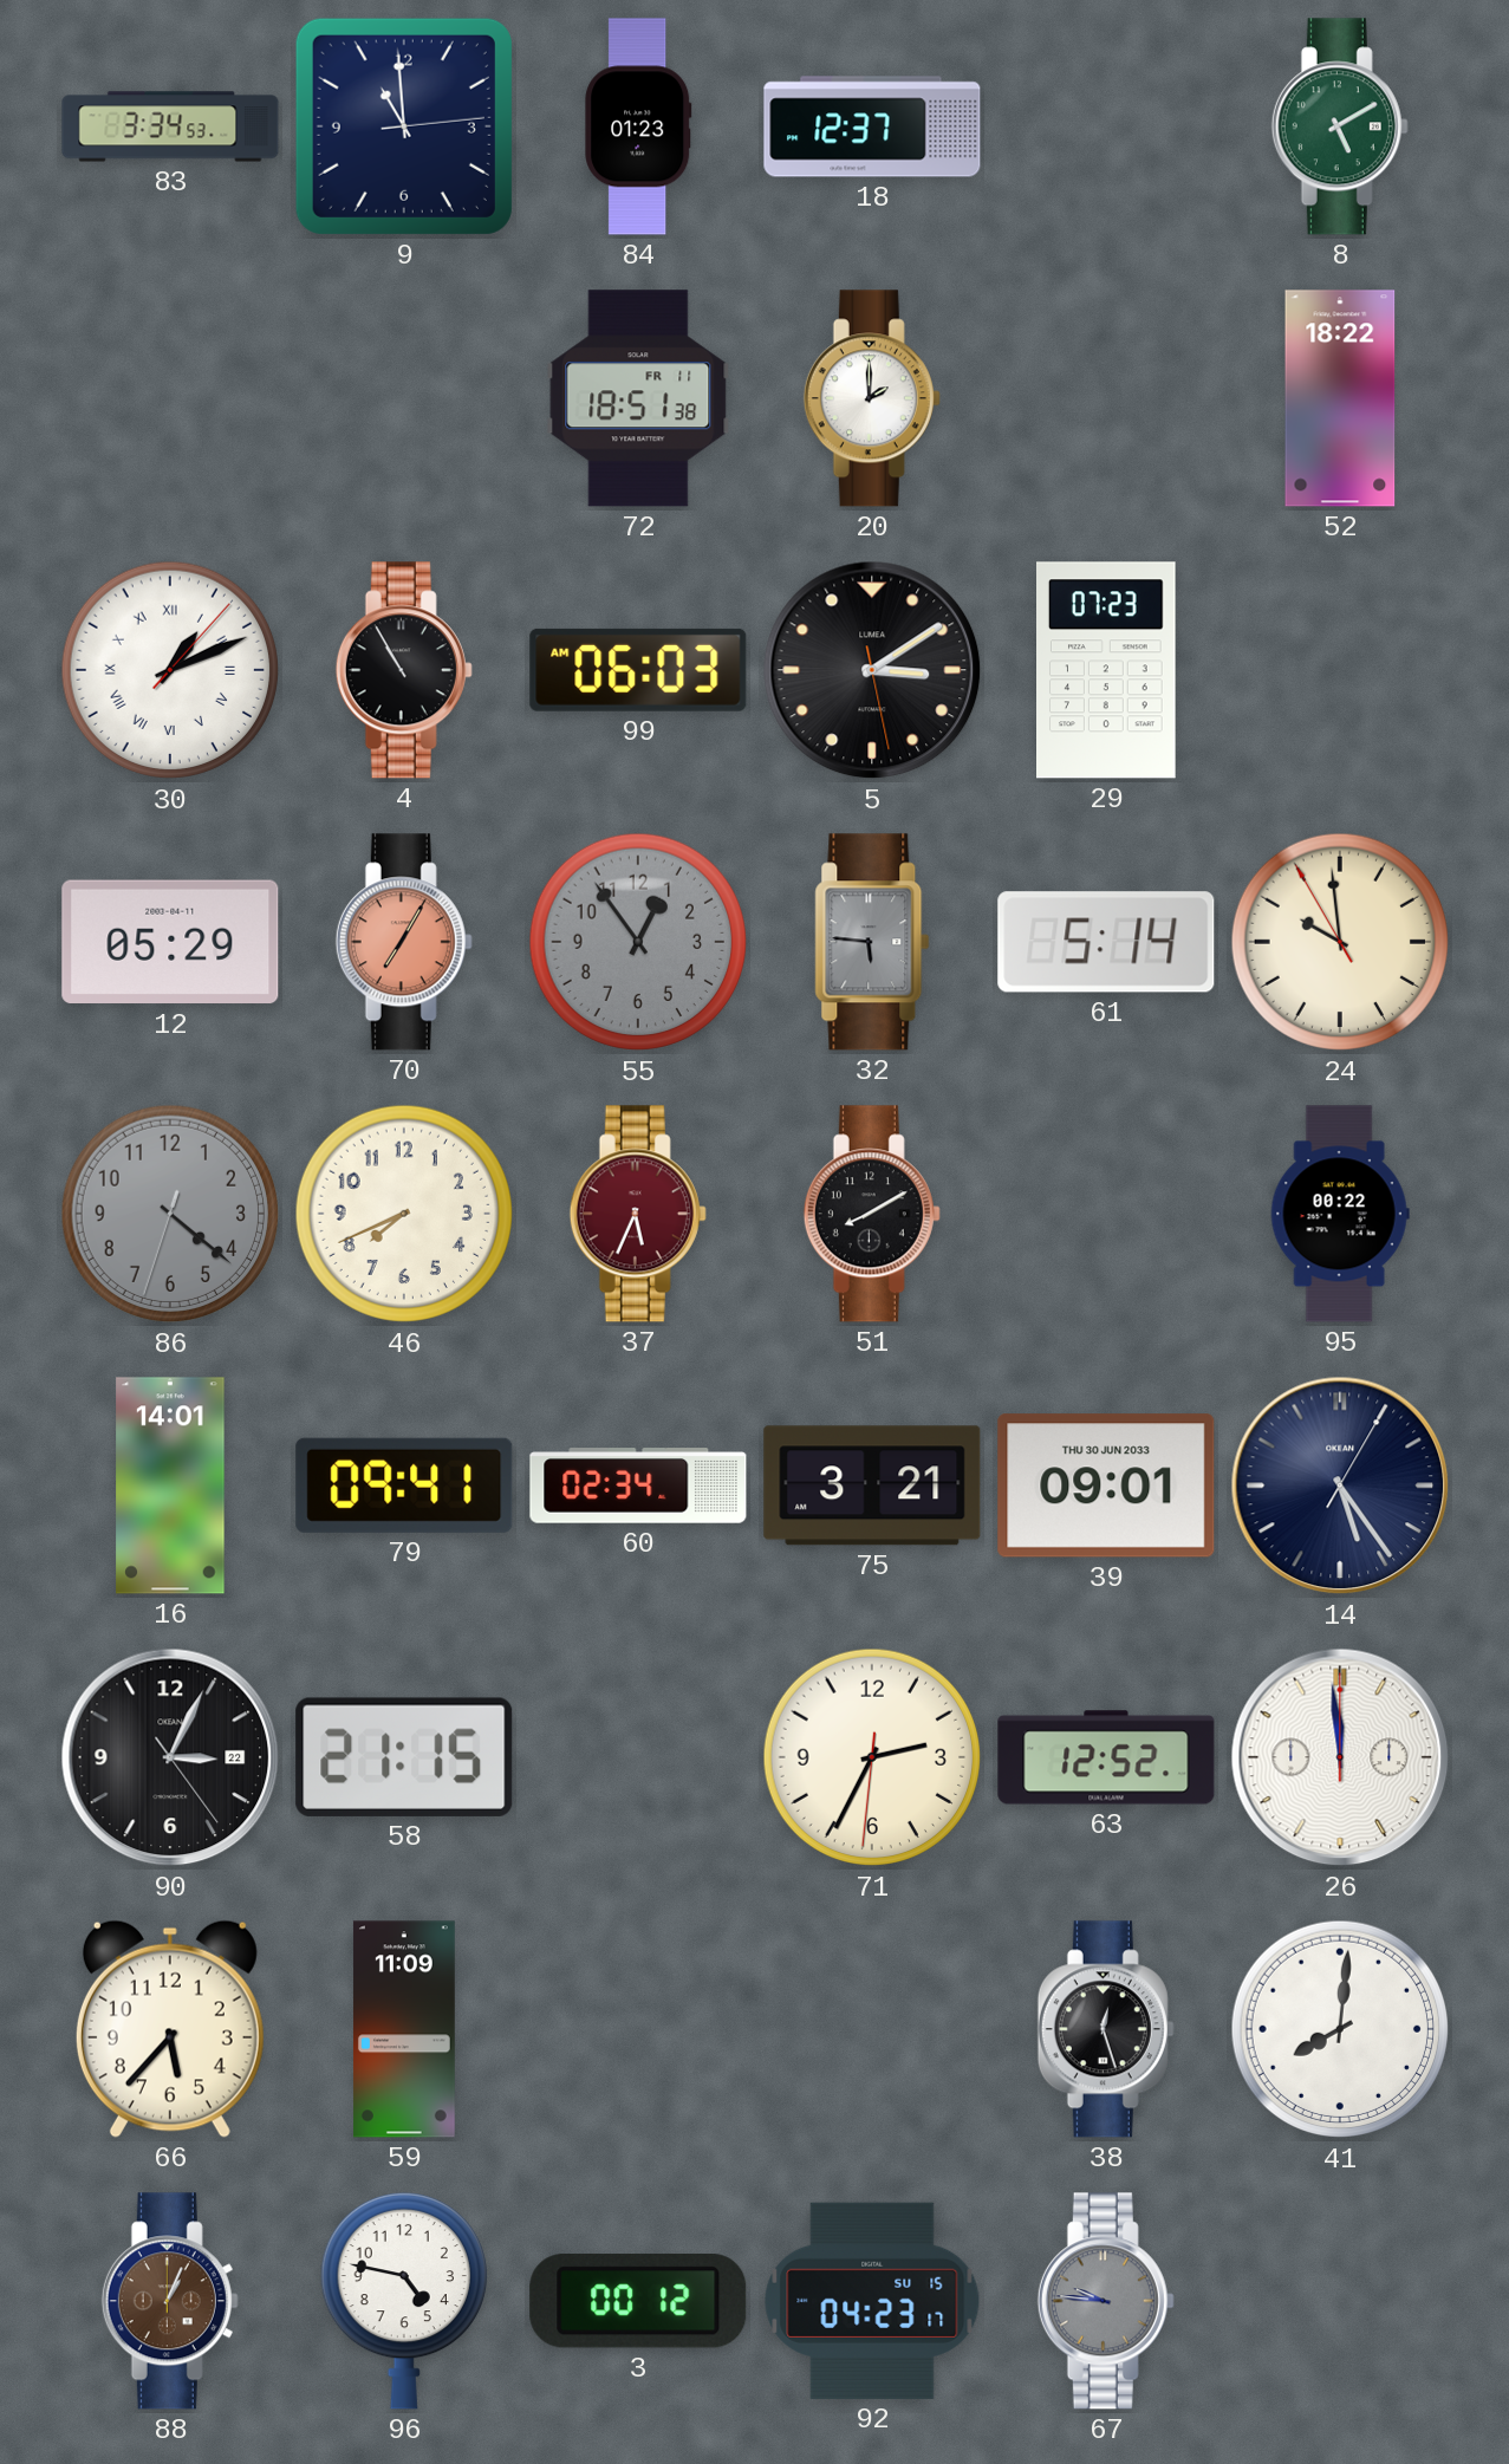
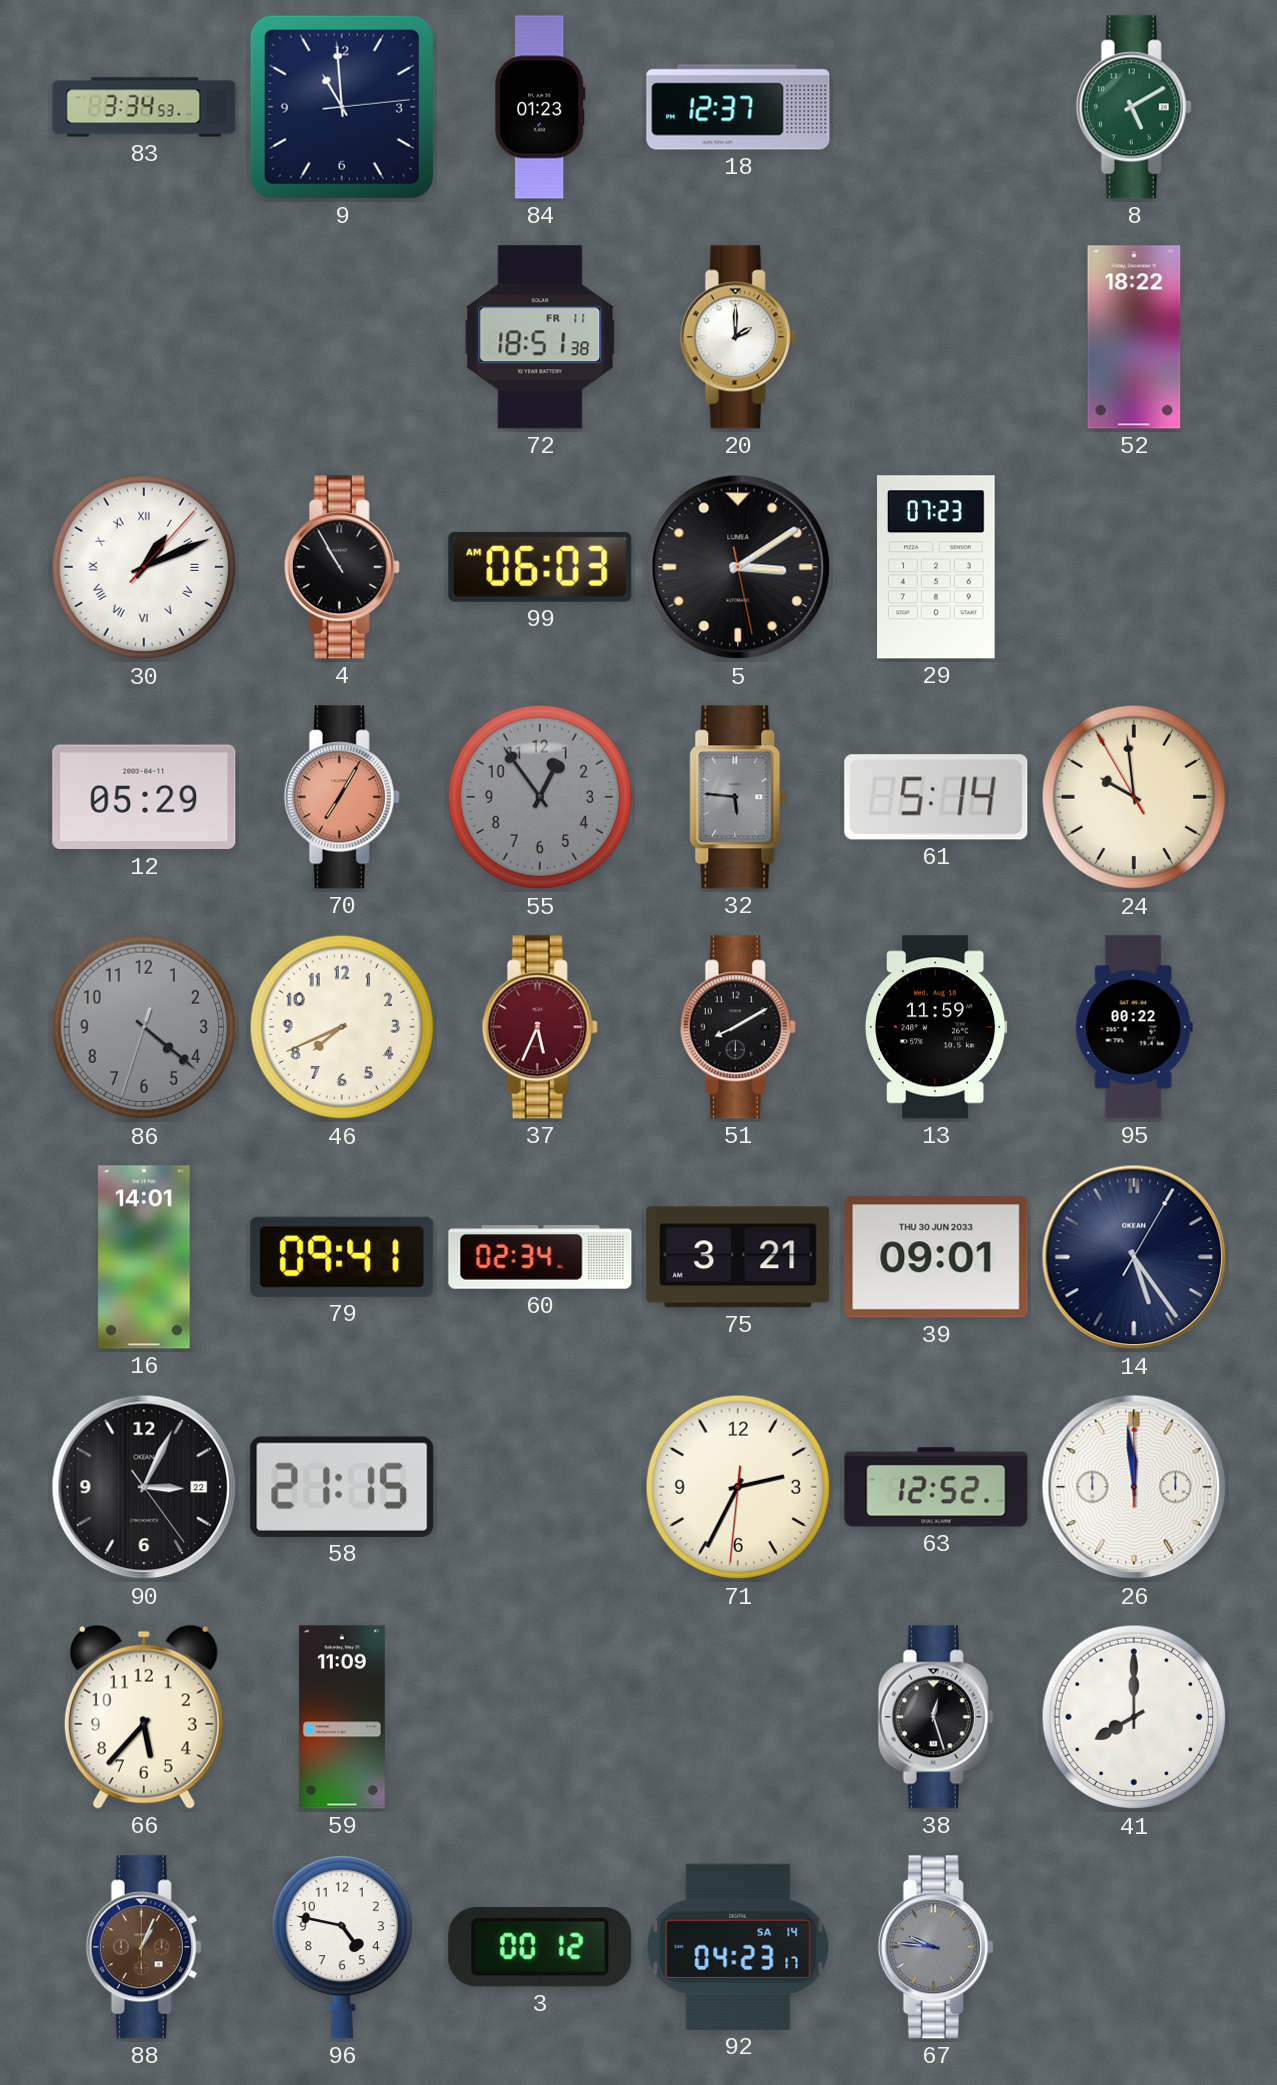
13: none -> 11:59
41: 8:01 -> 8:00
92 date: SU 15 -> SA 14
